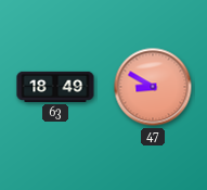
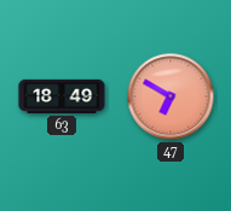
47: 8:50 -> 6:50
